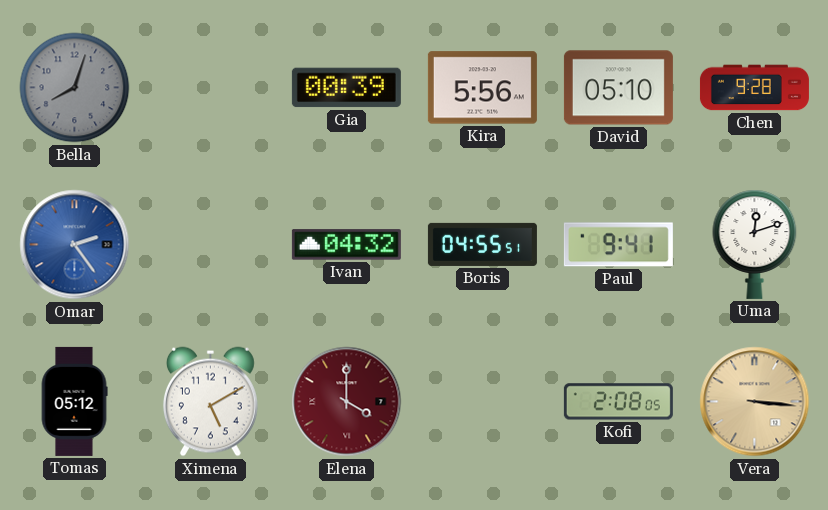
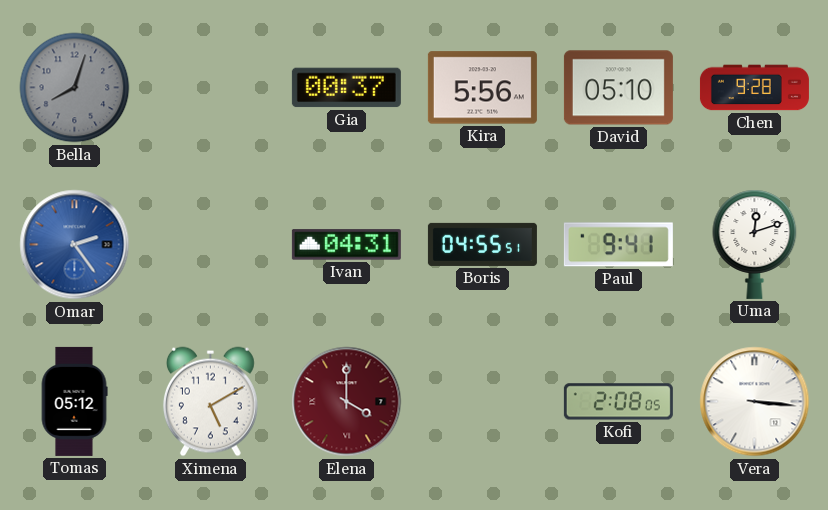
Gia: 00:39 -> 00:37
Ivan: 04:32 -> 04:31
Vera dial: champagne -> white
